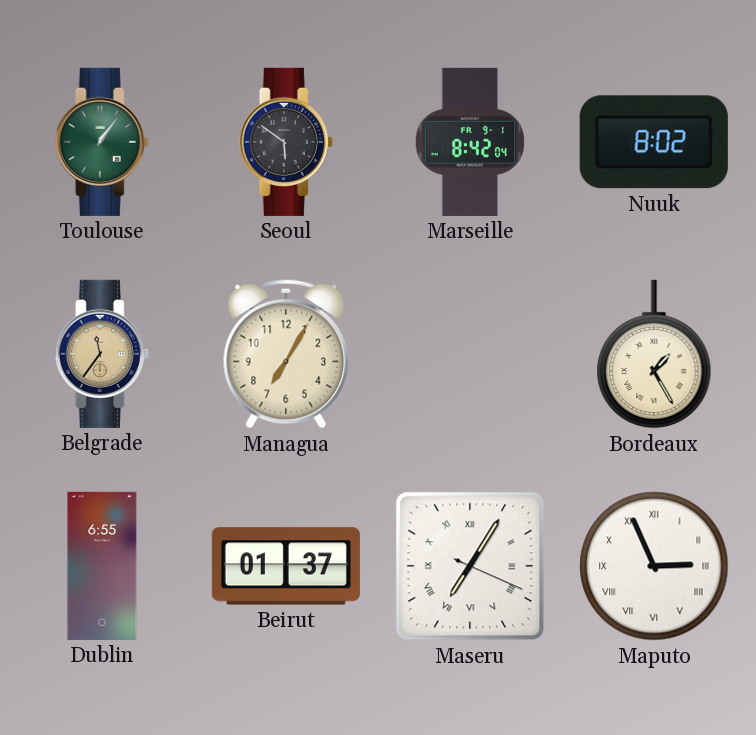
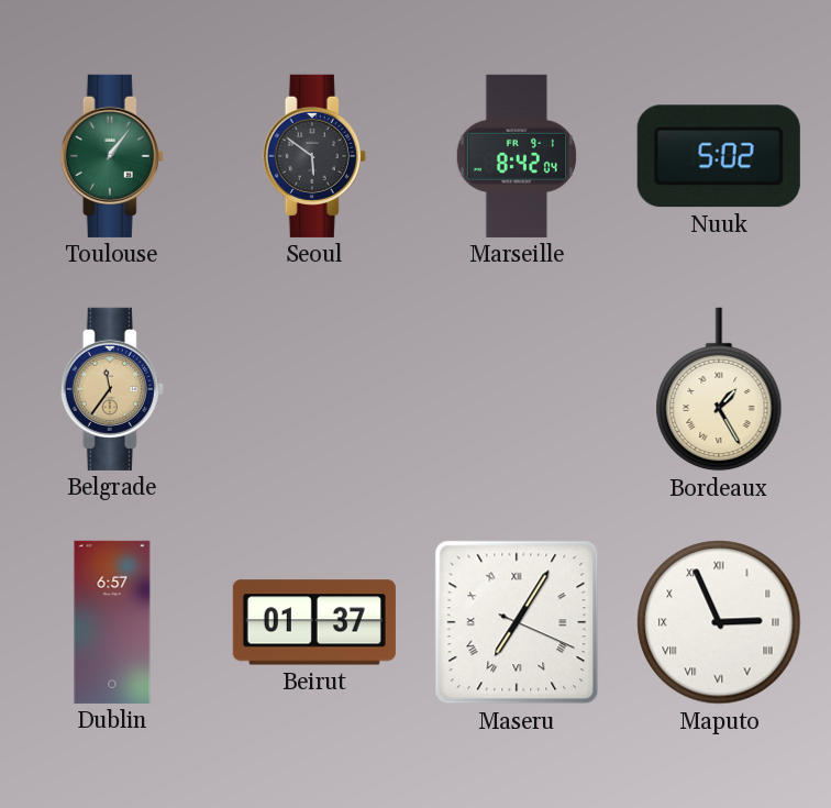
Nuuk: 8:02 -> 5:02
Managua: 7:05 -> none
Dublin: 6:55 -> 6:57
